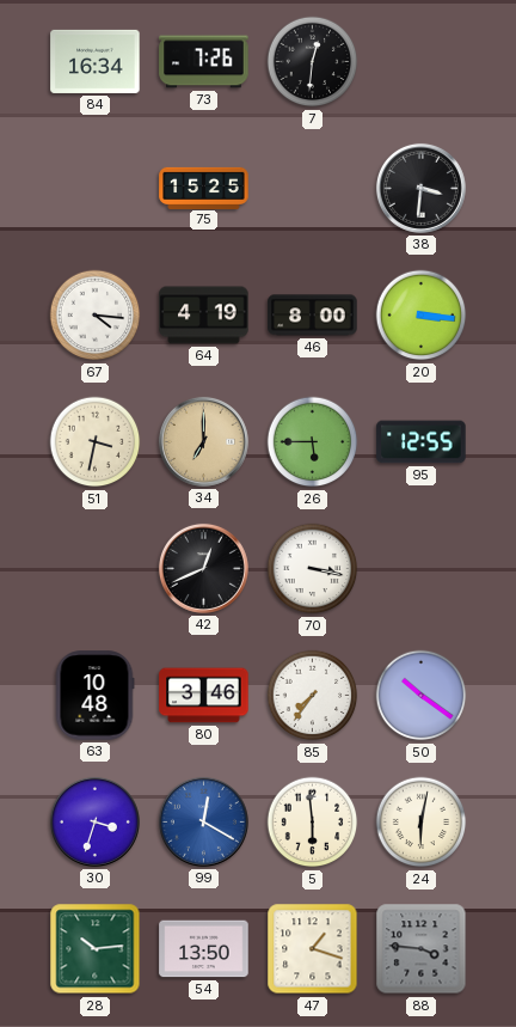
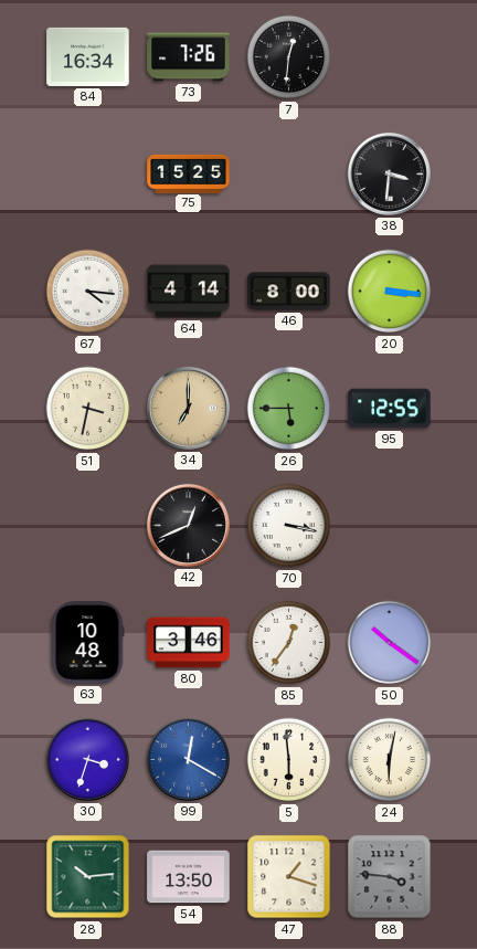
64: 4:19 -> 4:14
85: 7:36 -> 12:36
